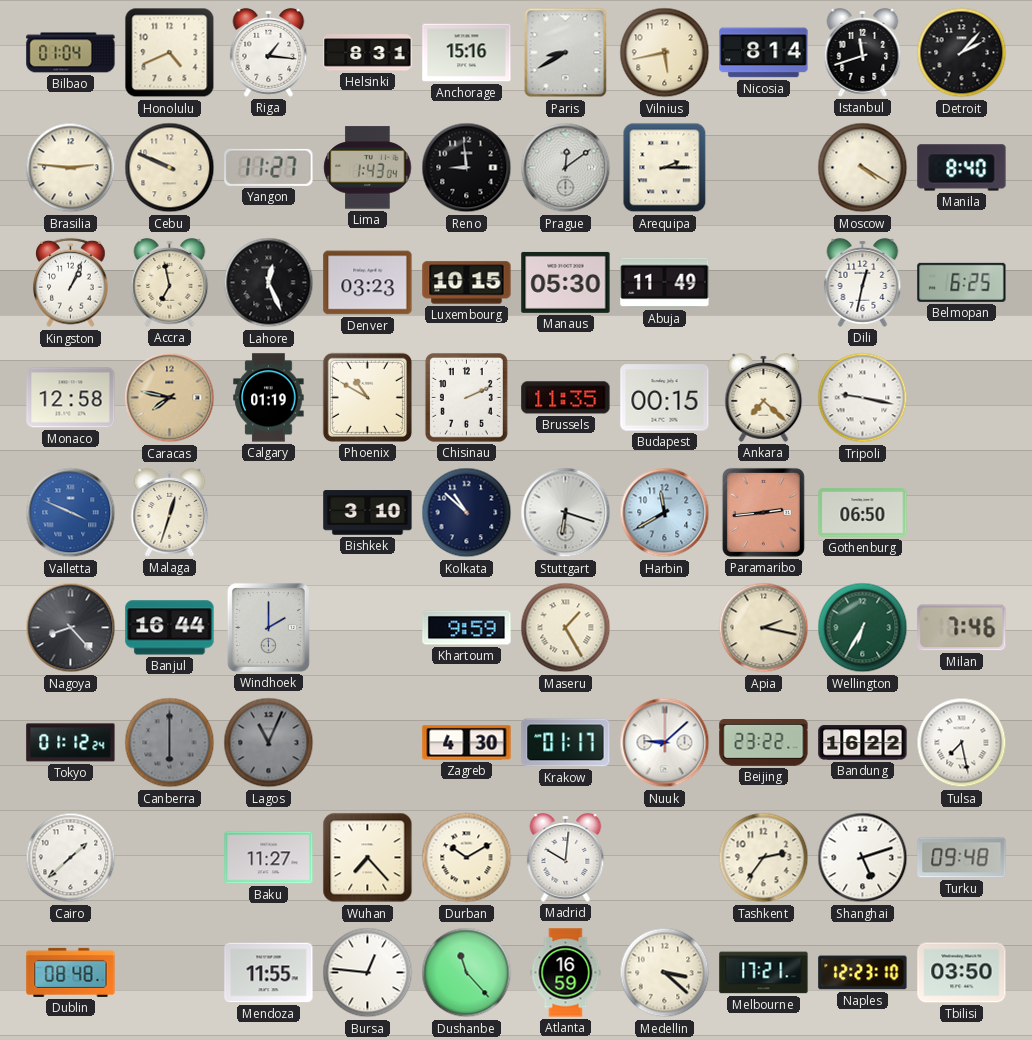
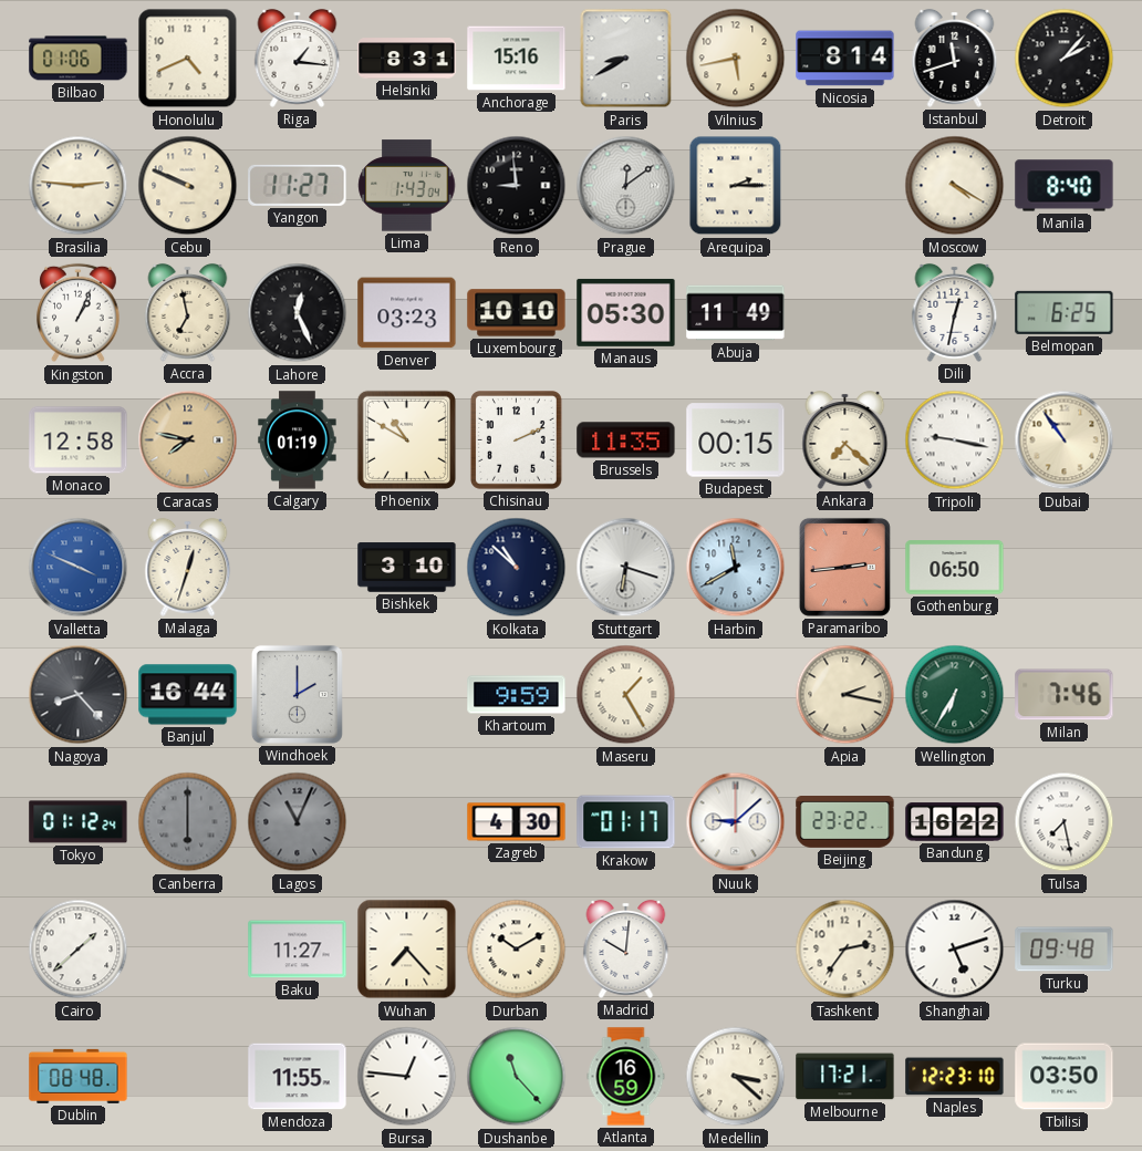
Bilbao: 01:04 -> 01:06
Luxembourg: 10:15 -> 10:10
Dubai: none -> 10:54
